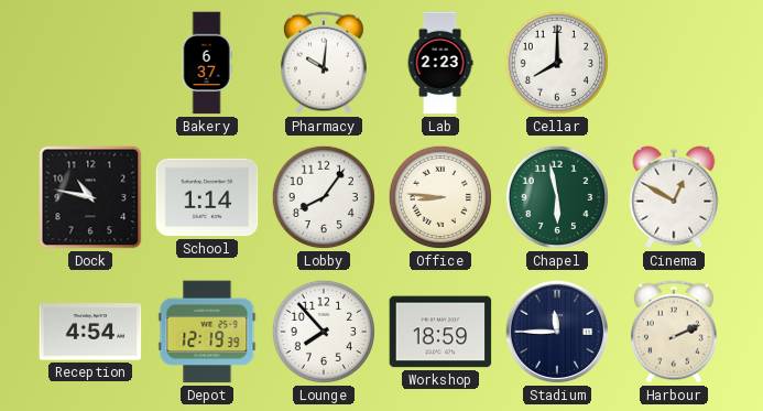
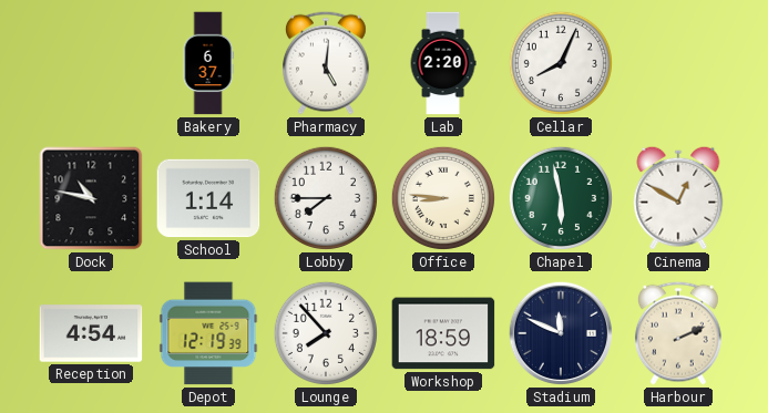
Pharmacy: 10:01 -> 5:01
Lab: 2:23 -> 2:20
Cellar: 8:00 -> 8:04
Lobby: 8:06 -> 7:45
Stadium: 11:45 -> 11:49
